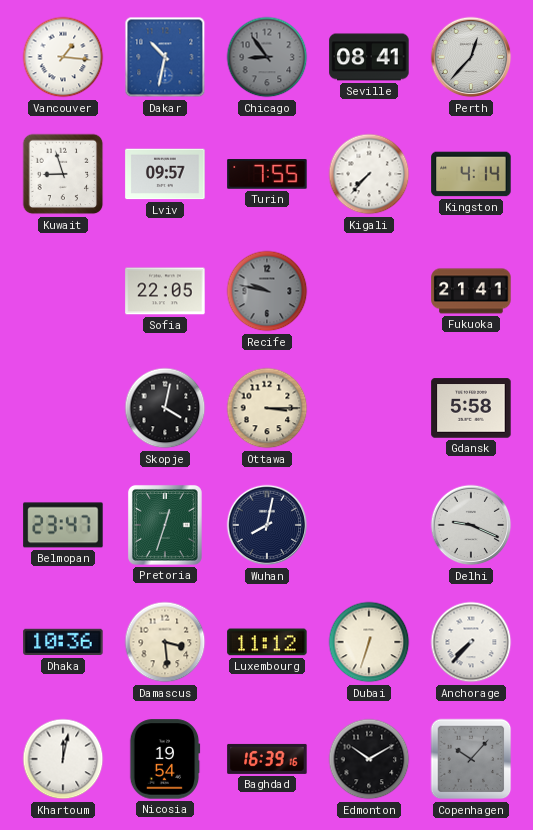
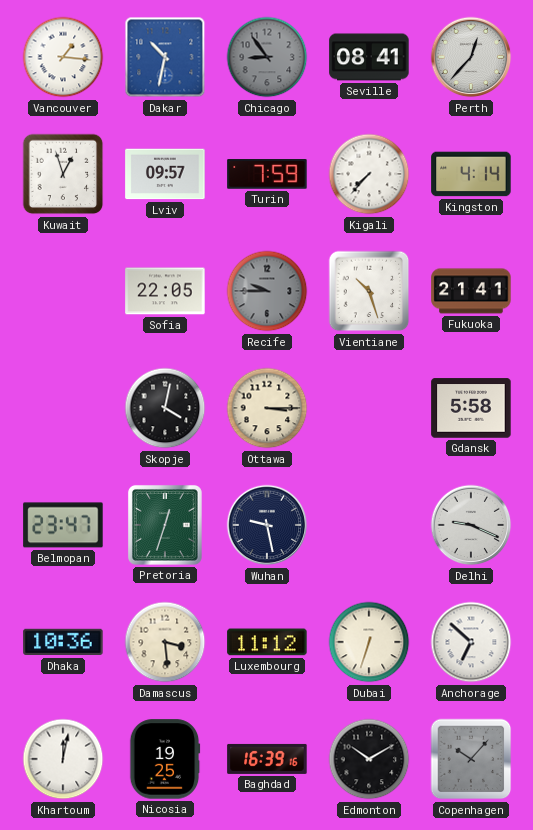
Kuwait: 8:57 -> 12:57
Turin: 7:55 -> 7:59
Recife: 9:47 -> 9:45
Vientiane: none -> 10:27
Wuhan: 8:02 -> 9:28
Anchorage: 7:37 -> 6:52
Nicosia: 19:54 -> 19:25
